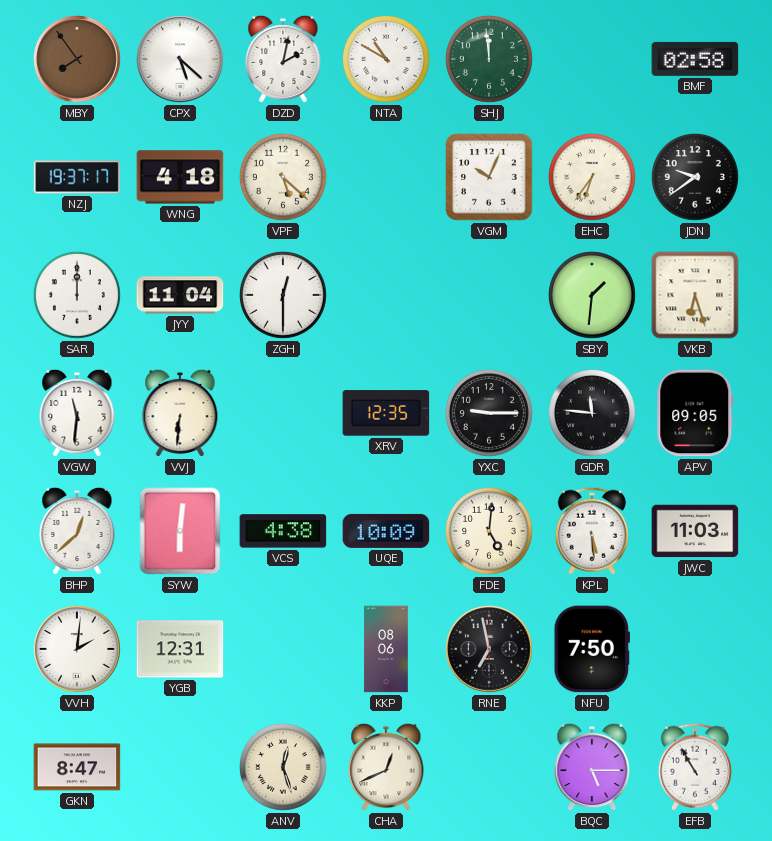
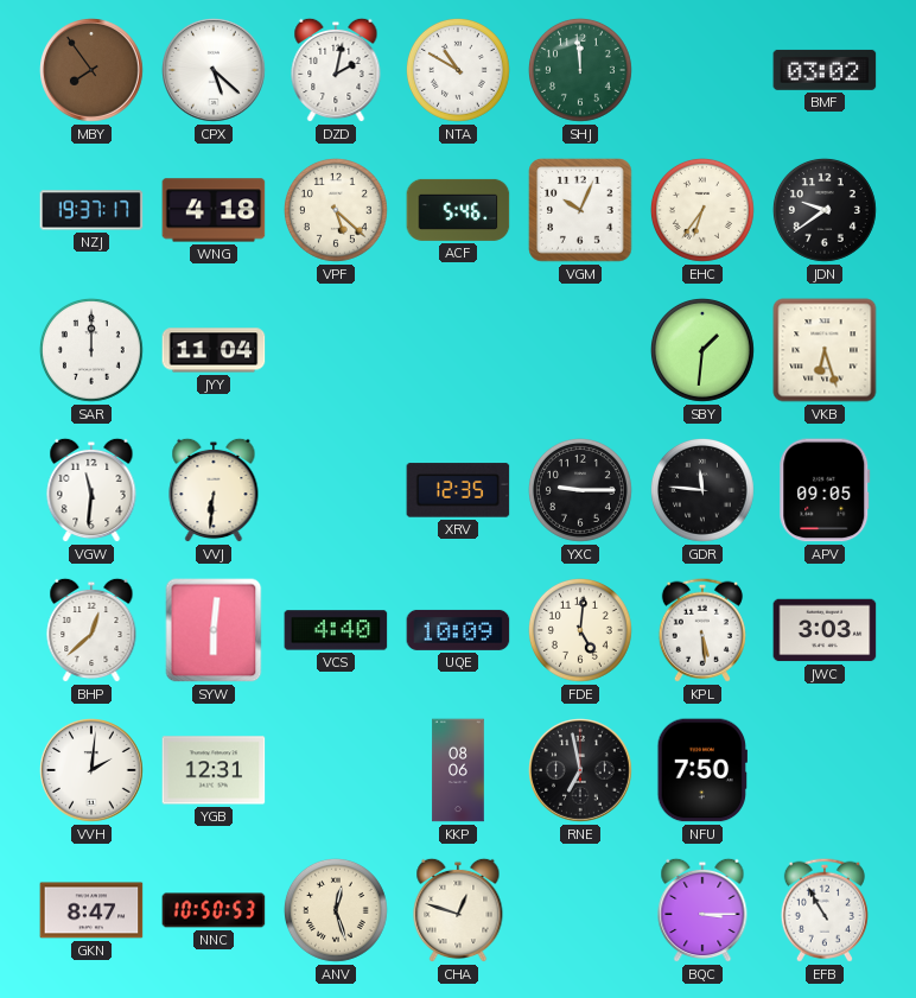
BMF: 02:58 -> 03:02
ACF: none -> 5:46
ZGH: 12:30 -> none
VCS: 4:38 -> 4:40
JWC: 11:03 -> 3:03
NNC: none -> 10:50
CHA: 12:41 -> 12:48
BQC: 5:15 -> 3:15
